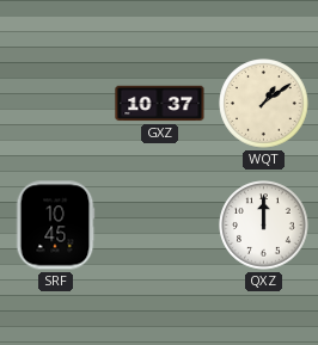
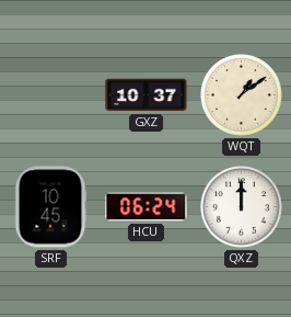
HCU: none -> 06:24
